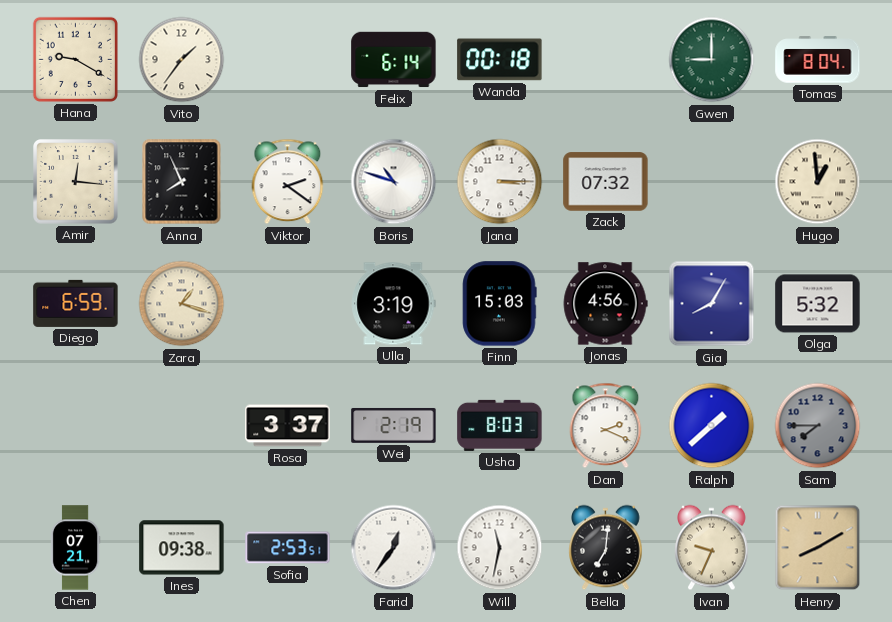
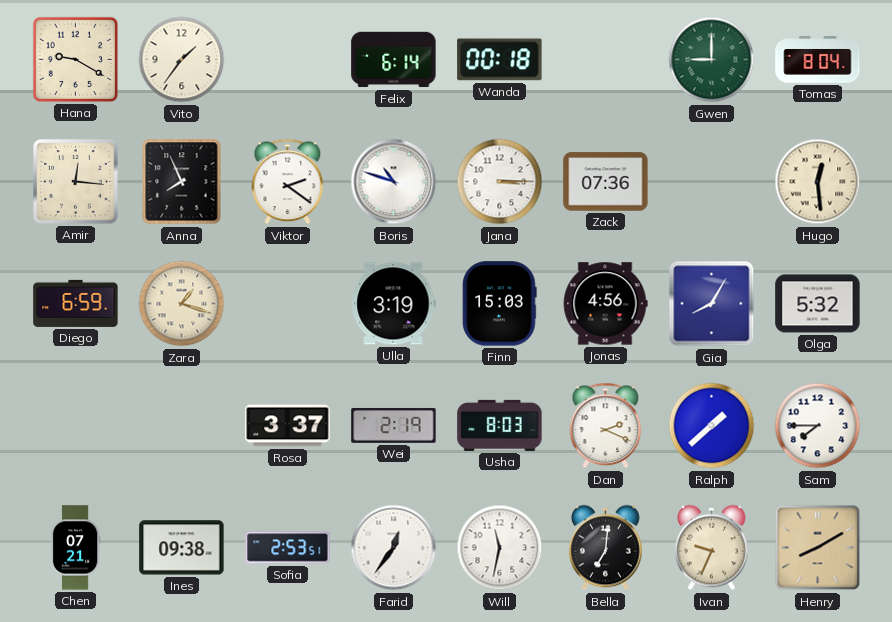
Zack: 07:32 -> 07:36
Hugo: 12:59 -> 12:29
Sam dial: grey -> white
